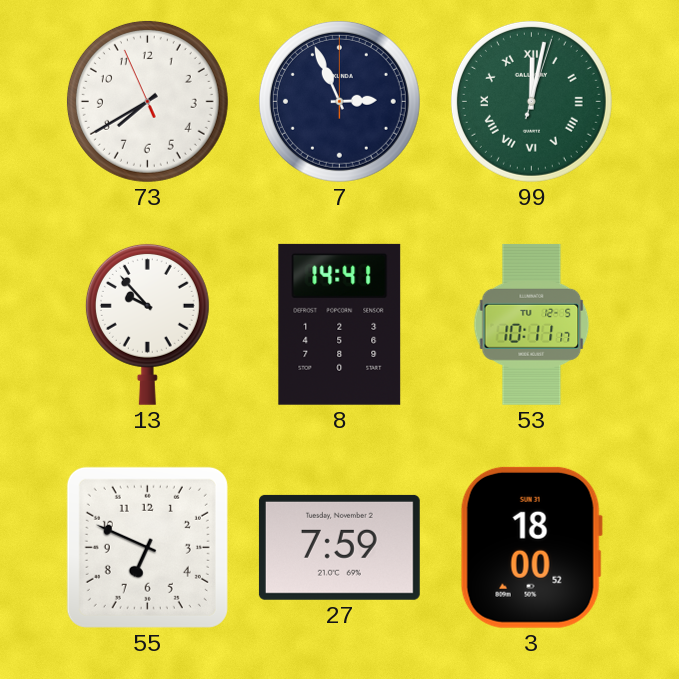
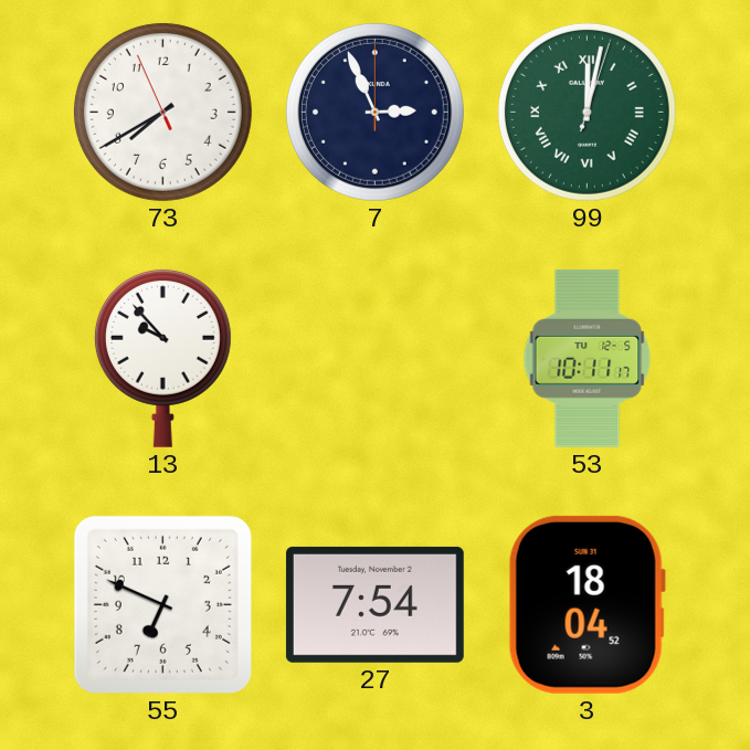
8: 14:41 -> none
27: 7:59 -> 7:54
3: 18:00 -> 18:04
